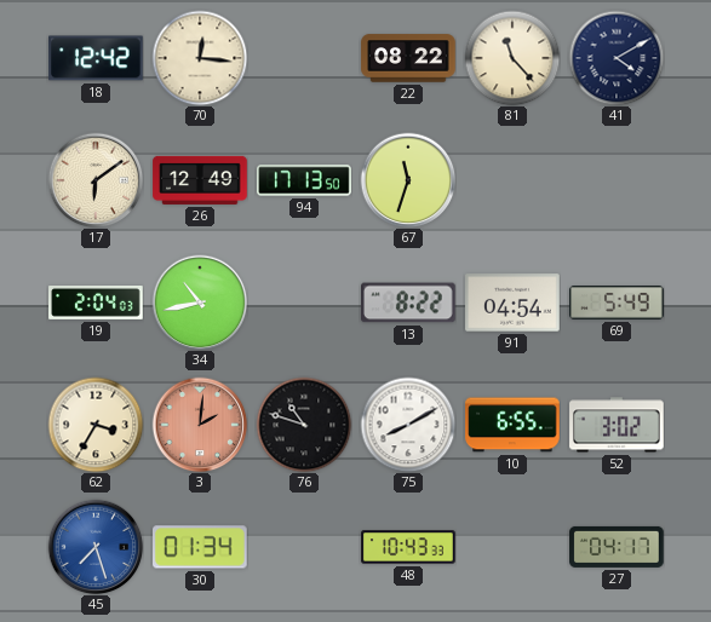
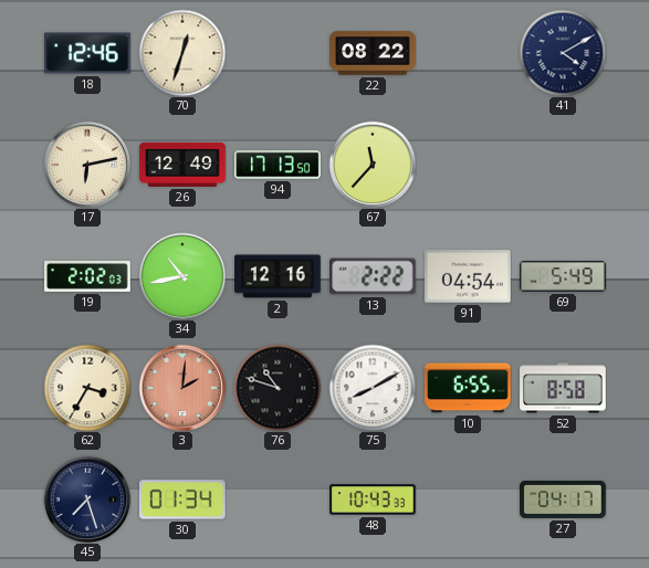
18: 12:42 -> 12:46
70: 12:16 -> 12:33
81: 11:23 -> none
17: 6:09 -> 6:13
67: 11:33 -> 11:37
19: 2:04 -> 2:02
2: none -> 12:16
13: 8:22 -> 2:22
52: 3:02 -> 8:58
45 dial: blue -> navy
